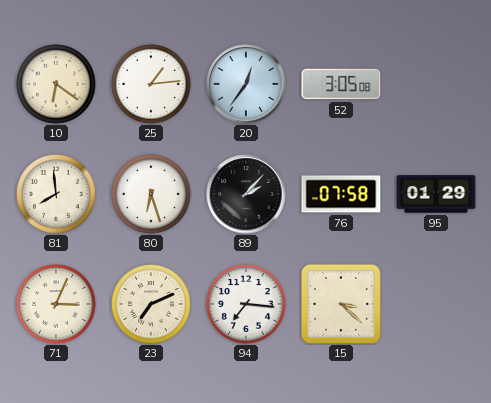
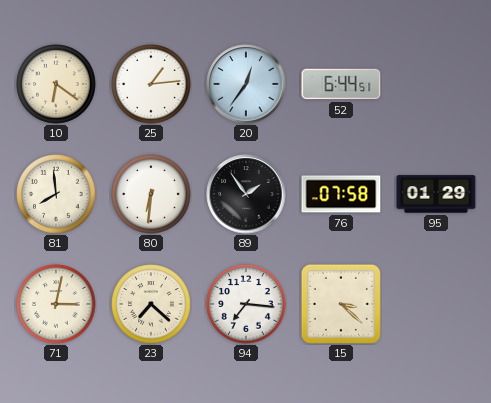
52: 3:05 -> 6:44
80: 6:27 -> 6:31
89: 2:07 -> 1:54
71: 3:04 -> 3:02
23: 7:11 -> 7:22
